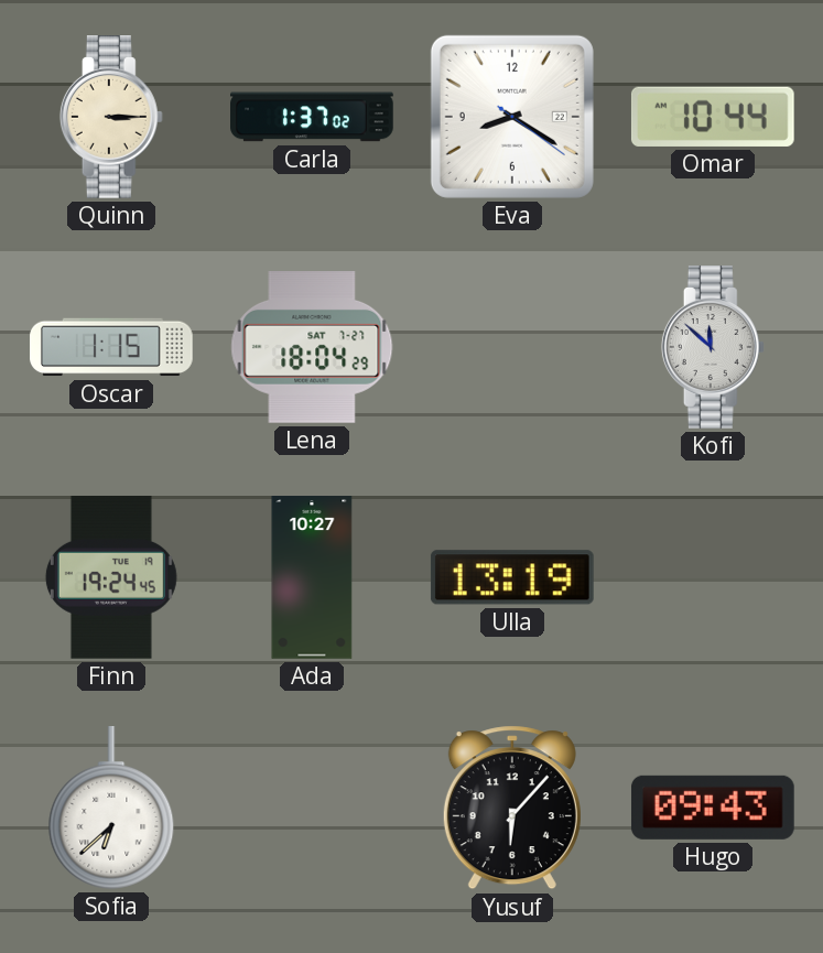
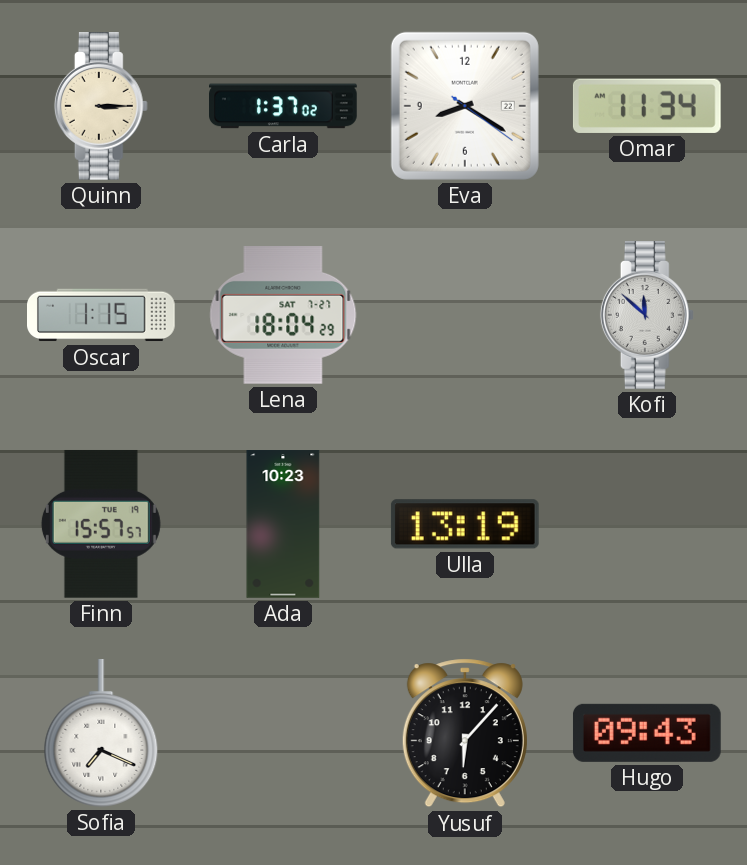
Omar: 10:44 -> 11:34
Finn: 19:24 -> 15:57
Ada: 10:27 -> 10:23
Sofia: 6:38 -> 7:19
